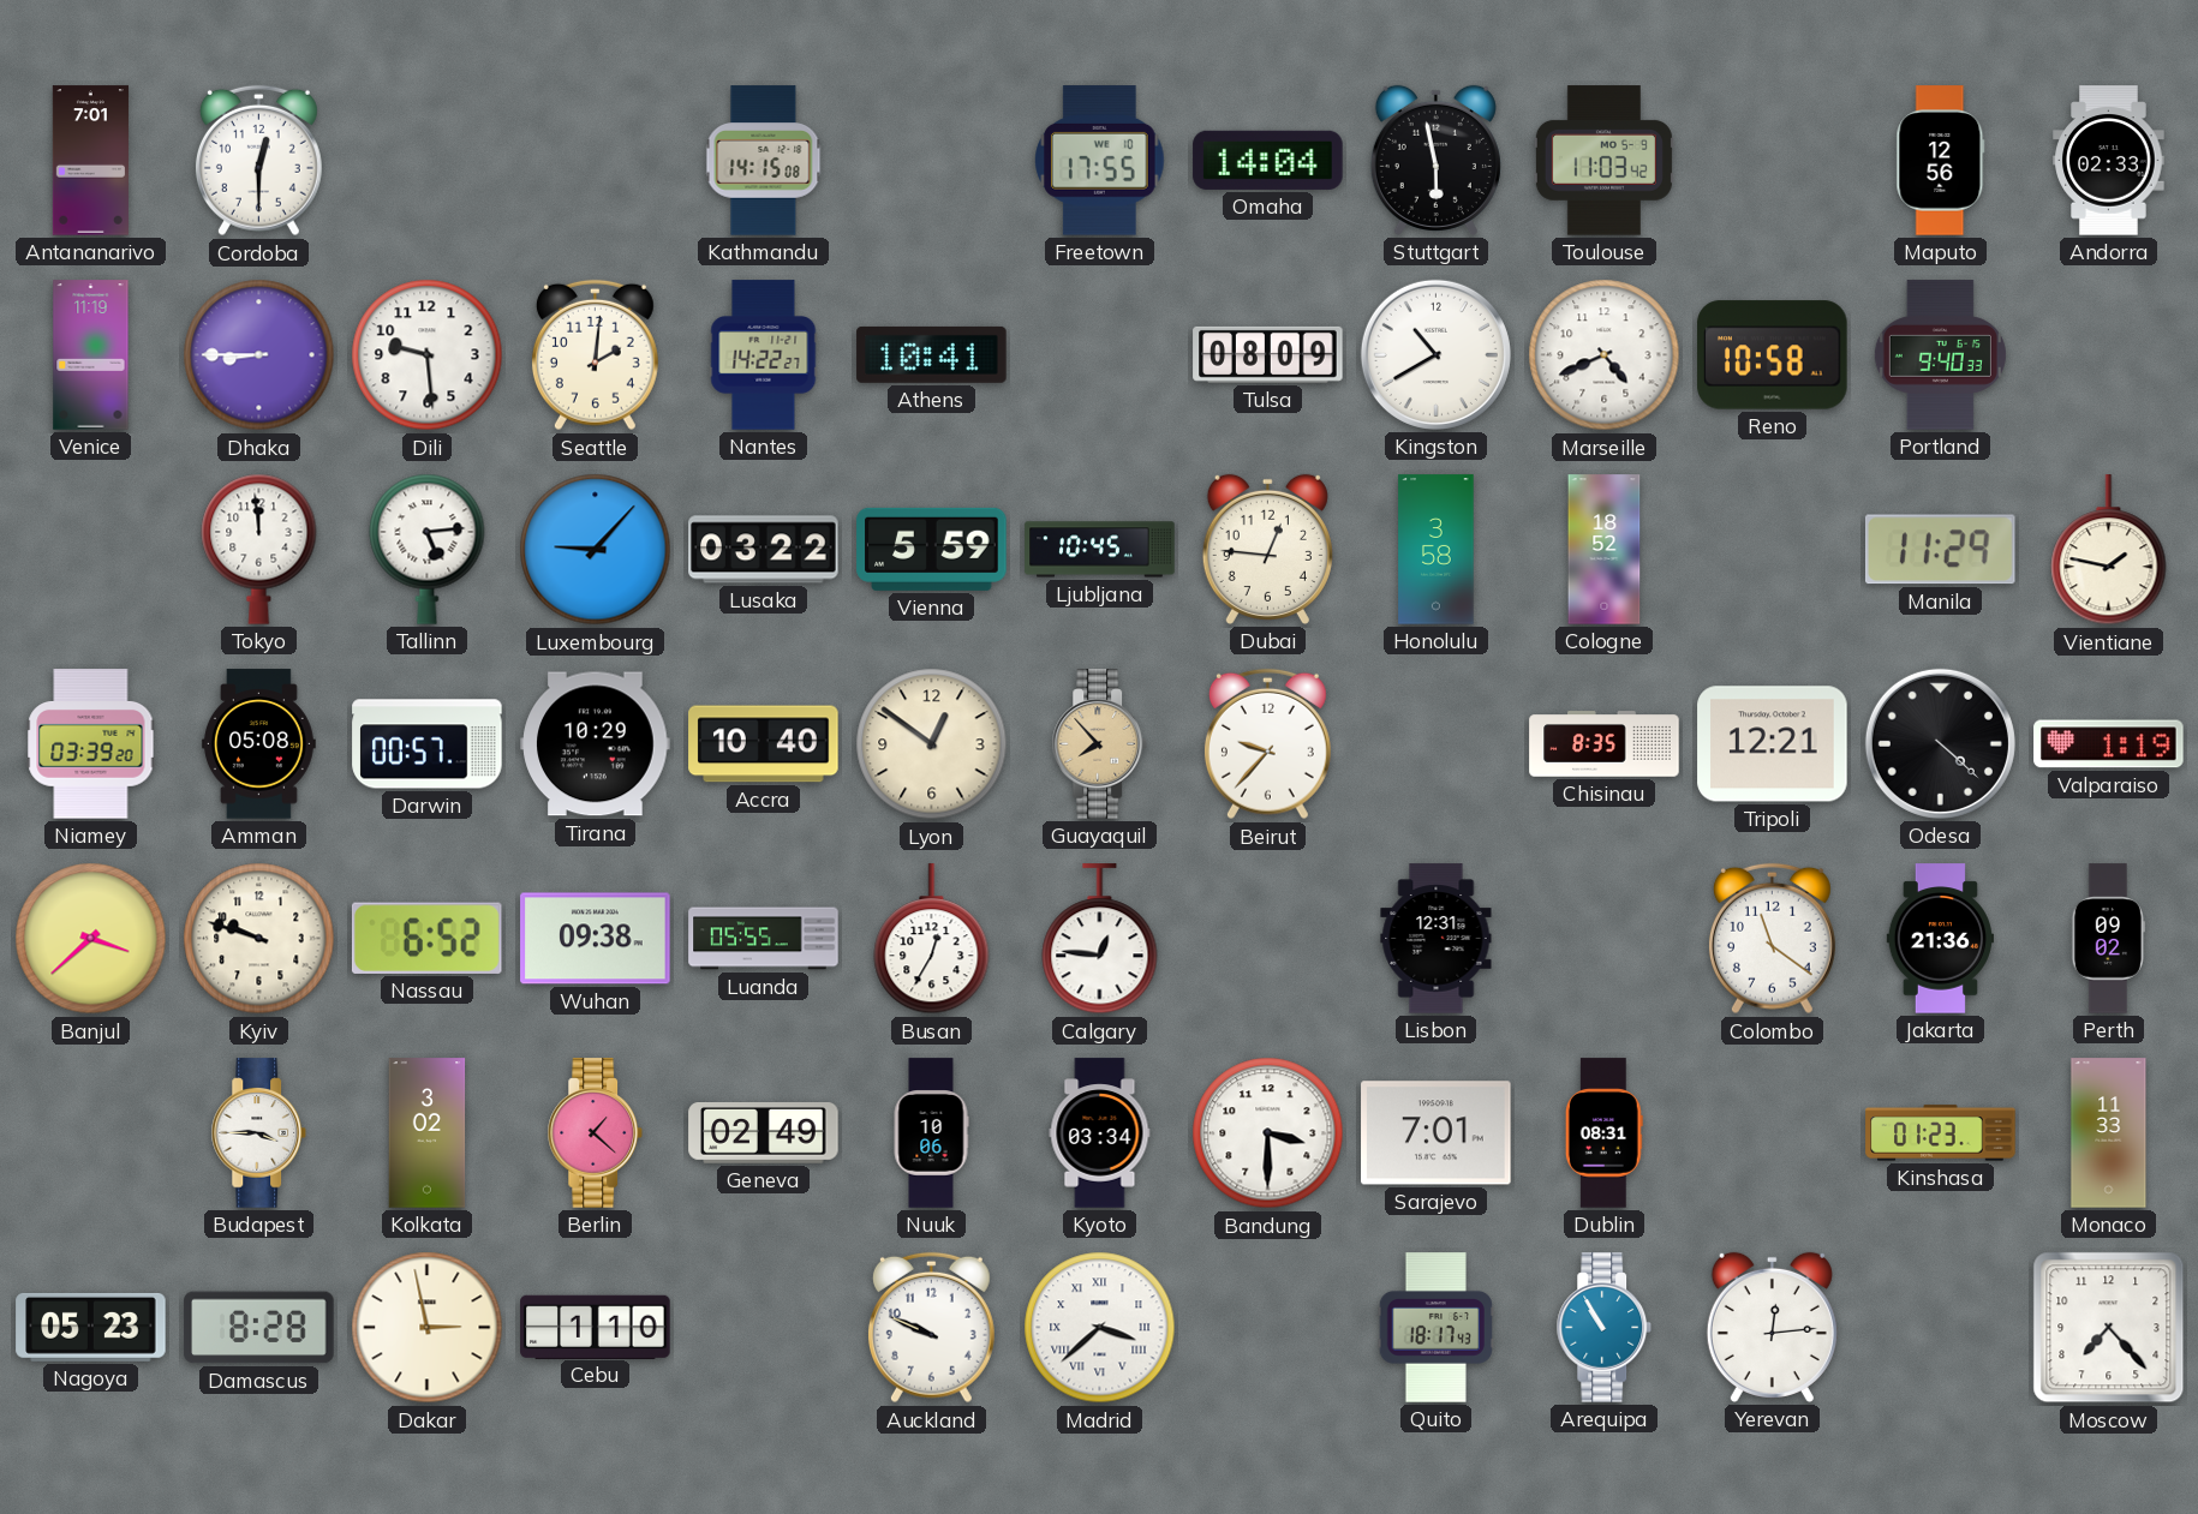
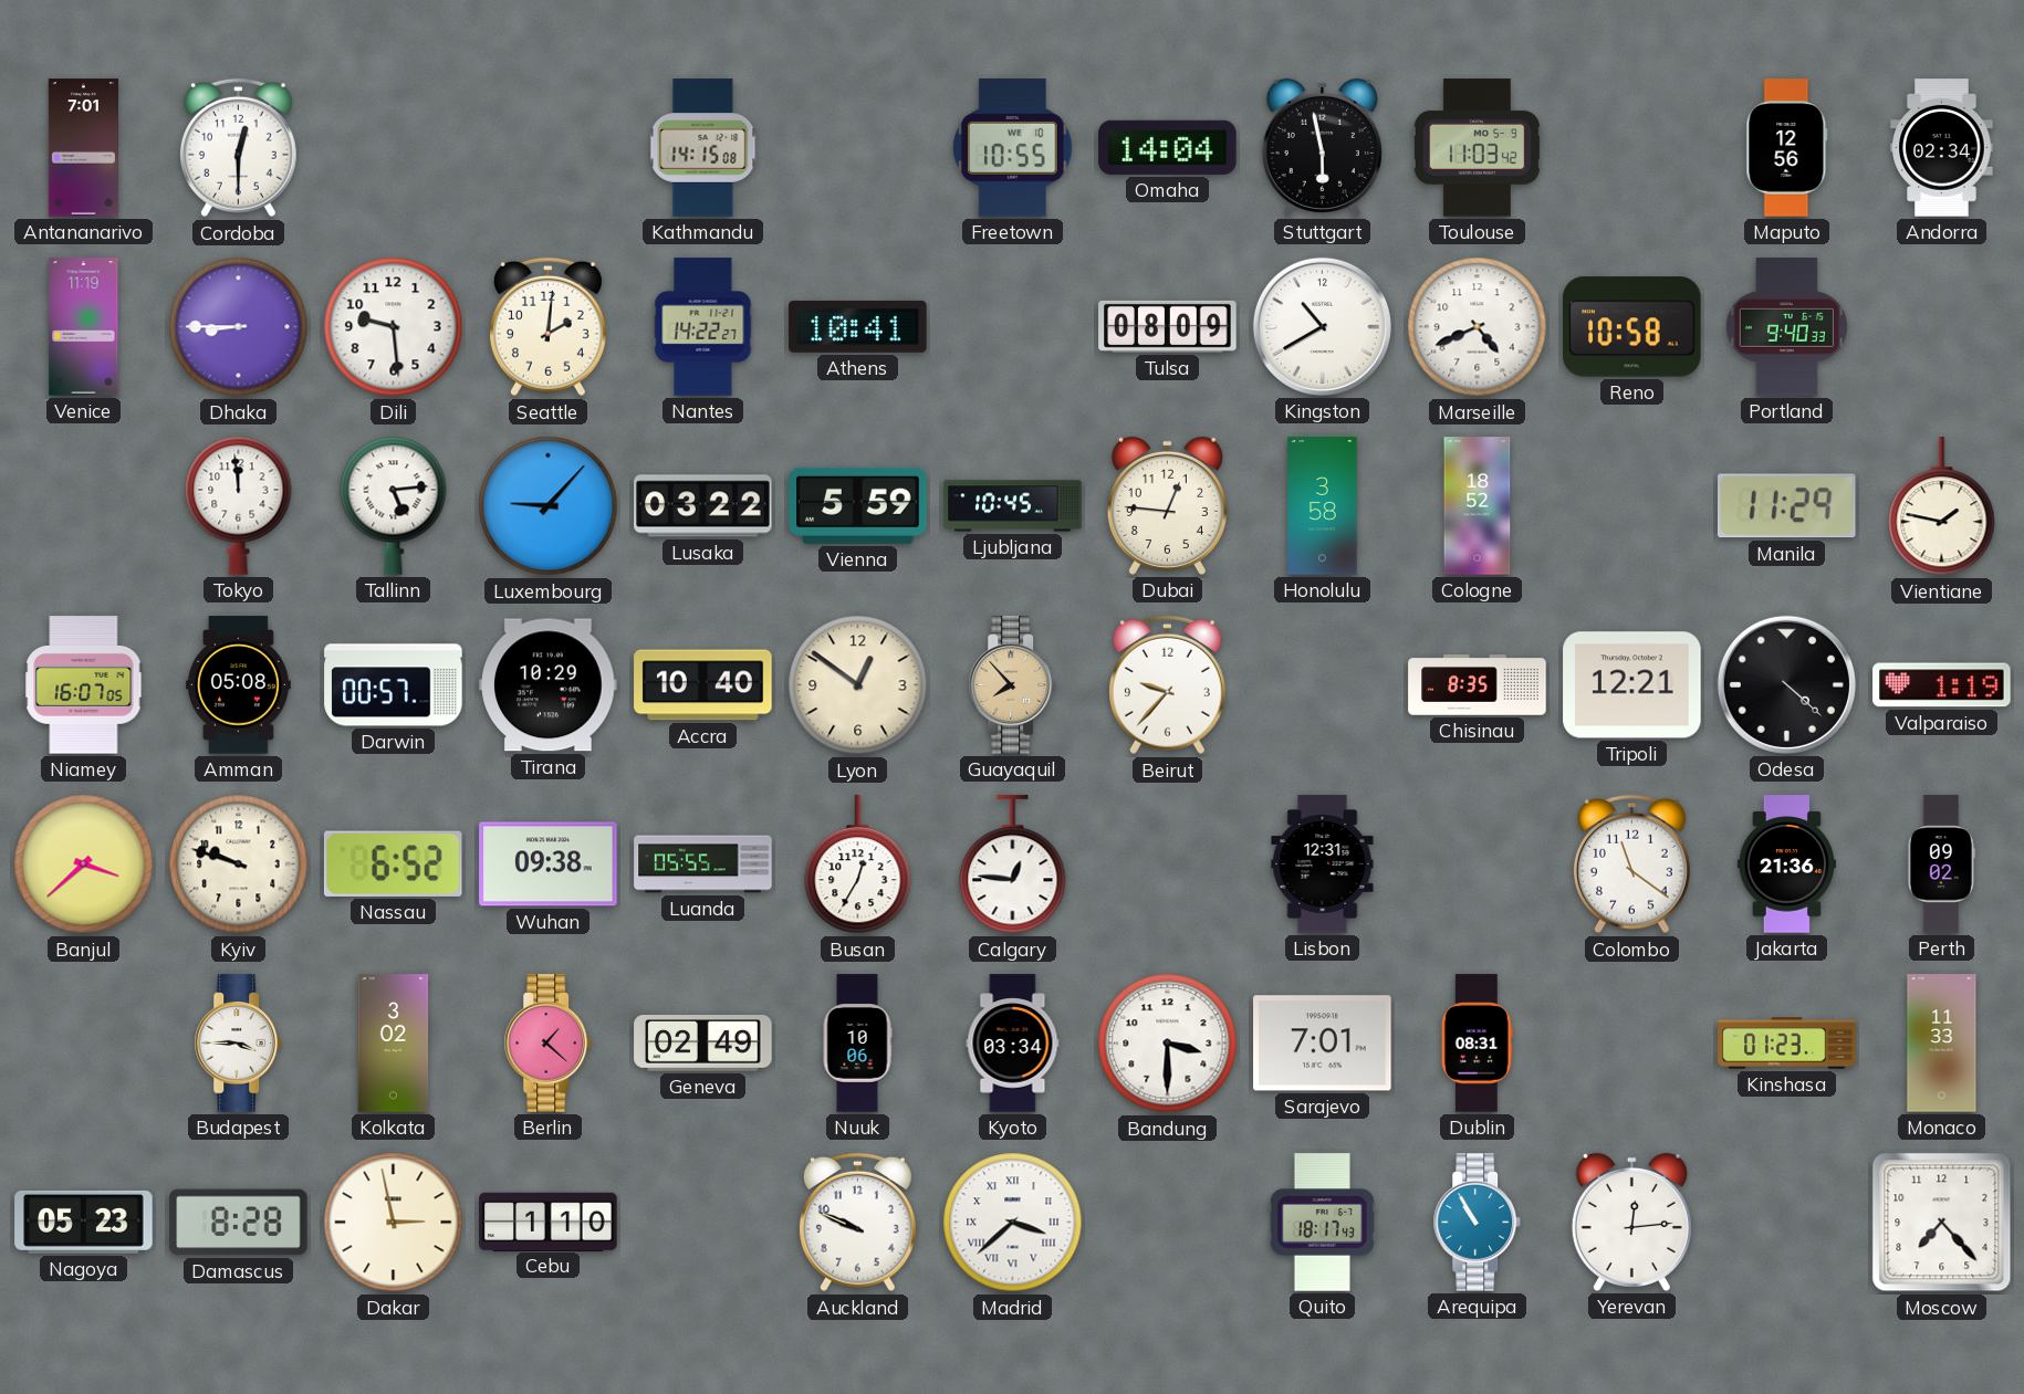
Freetown: 17:55 -> 10:55
Andorra: 02:33 -> 02:34
Niamey: 03:39 -> 16:07
